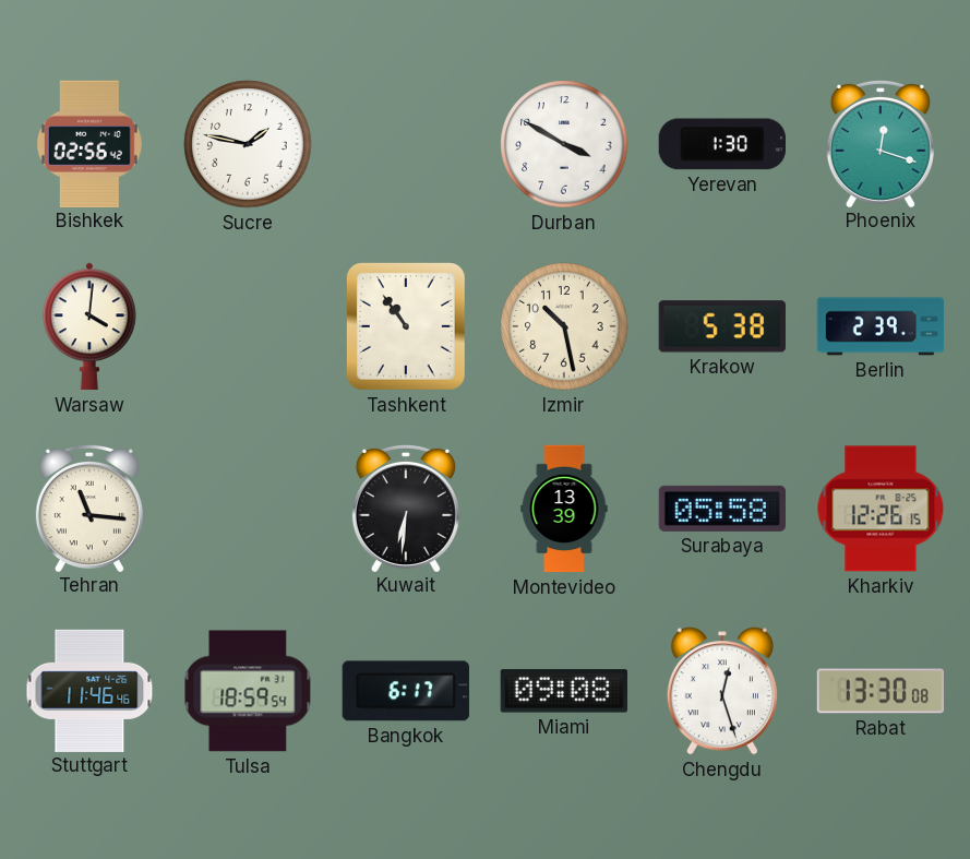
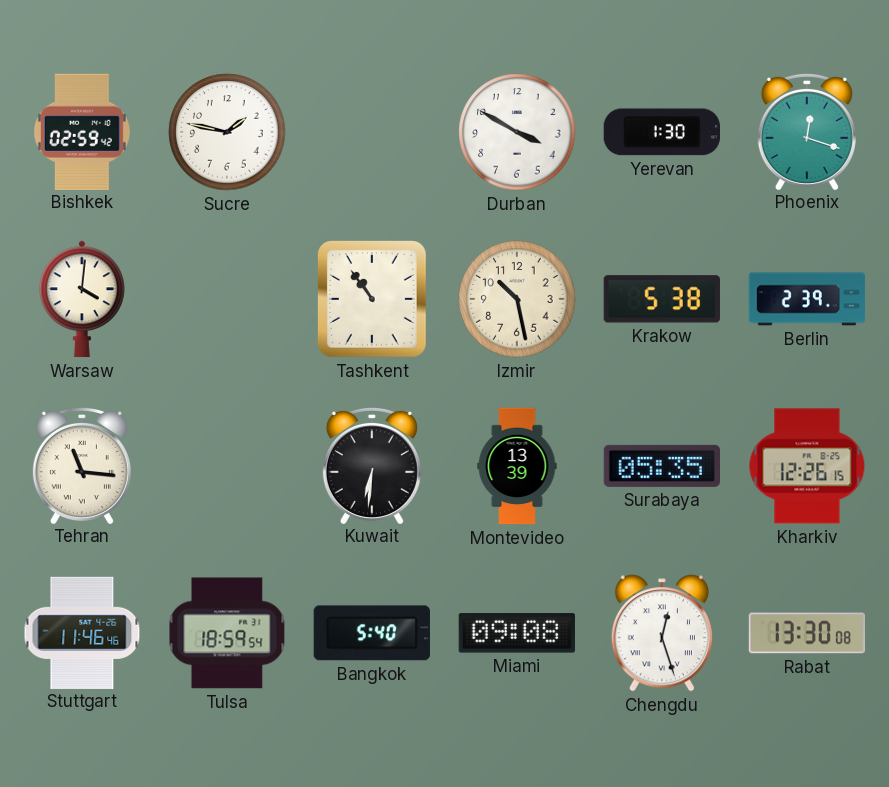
Bishkek: 02:56 -> 02:59
Surabaya: 05:58 -> 05:35
Bangkok: 6:17 -> 5:40
